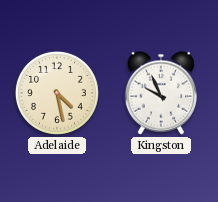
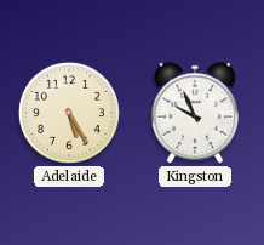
Adelaide: 4:28 -> 5:25
